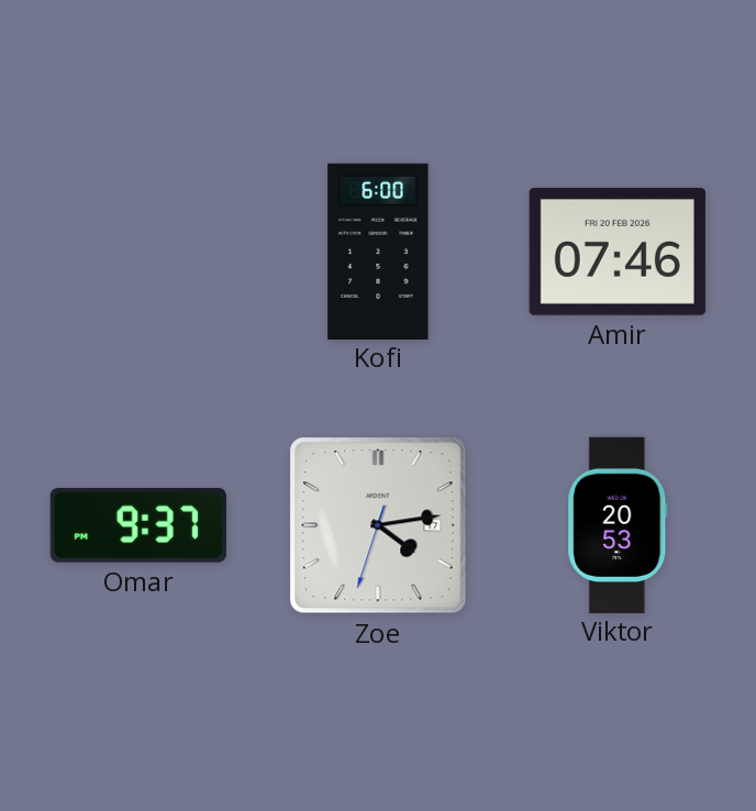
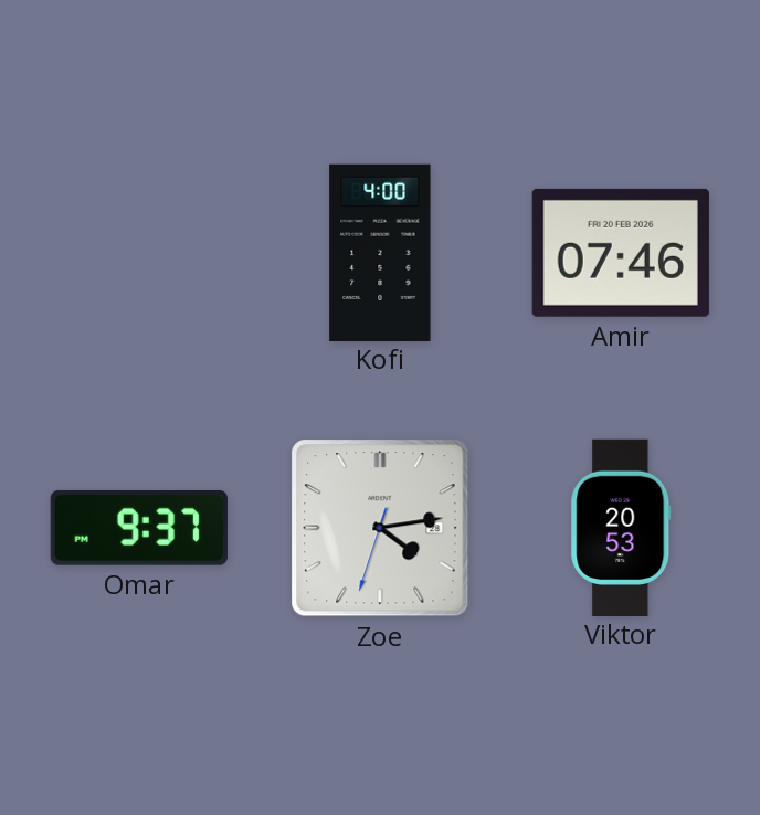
Kofi: 6:00 -> 4:00
Zoe date: 17 -> 28
